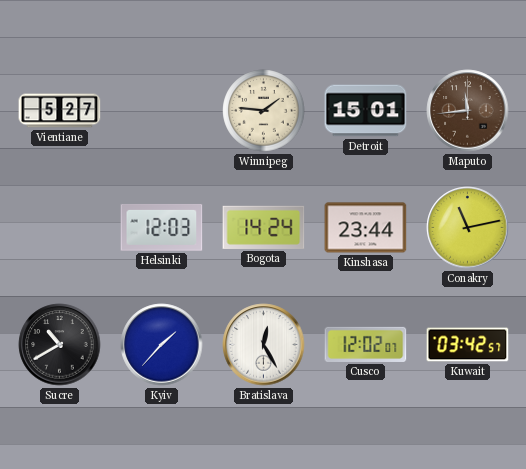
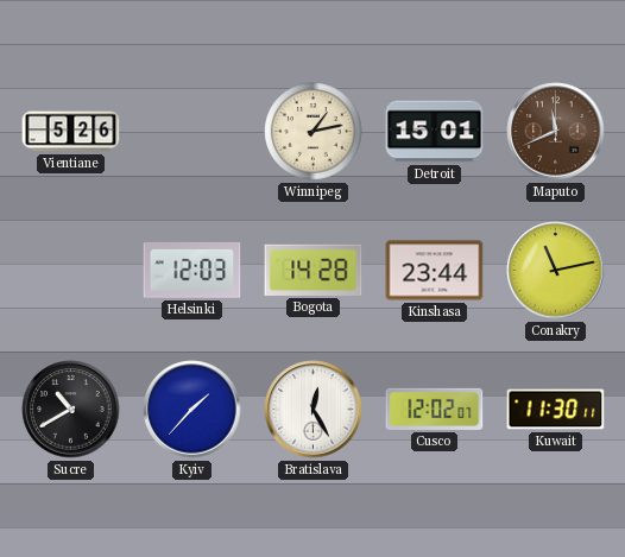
Vientiane: 5:27 -> 5:26
Winnipeg: 1:46 -> 1:13
Maputo: 11:44 -> 11:41
Bogota: 14:24 -> 14:28
Kuwait: 03:42 -> 11:30
